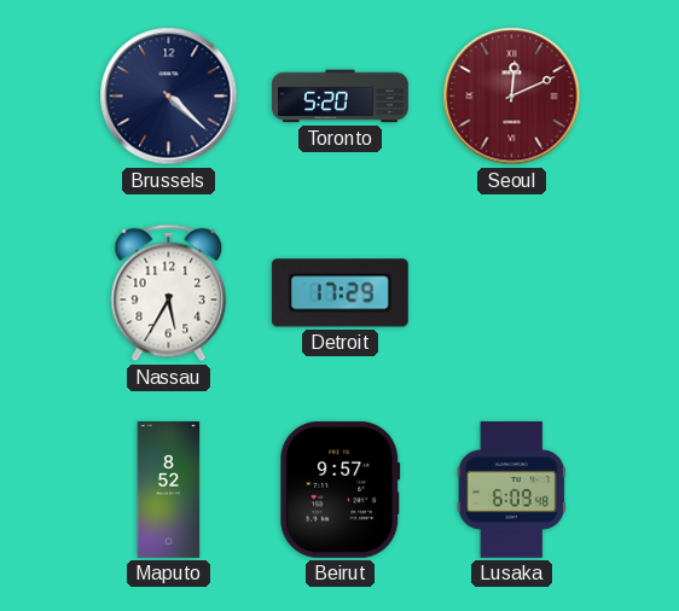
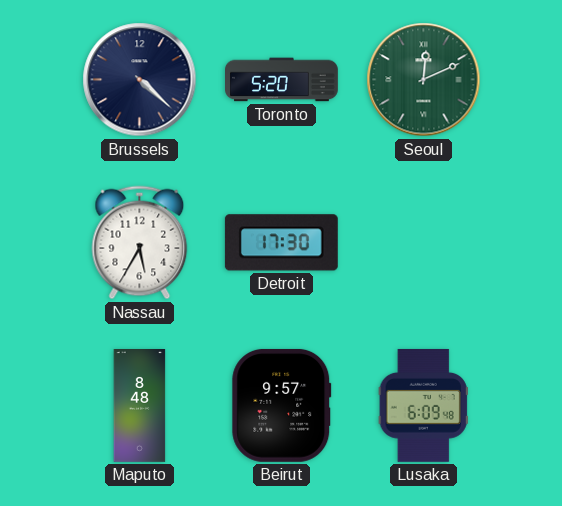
Seoul dial: burgundy -> green
Detroit: 17:29 -> 17:30
Maputo: 8:52 -> 8:48
